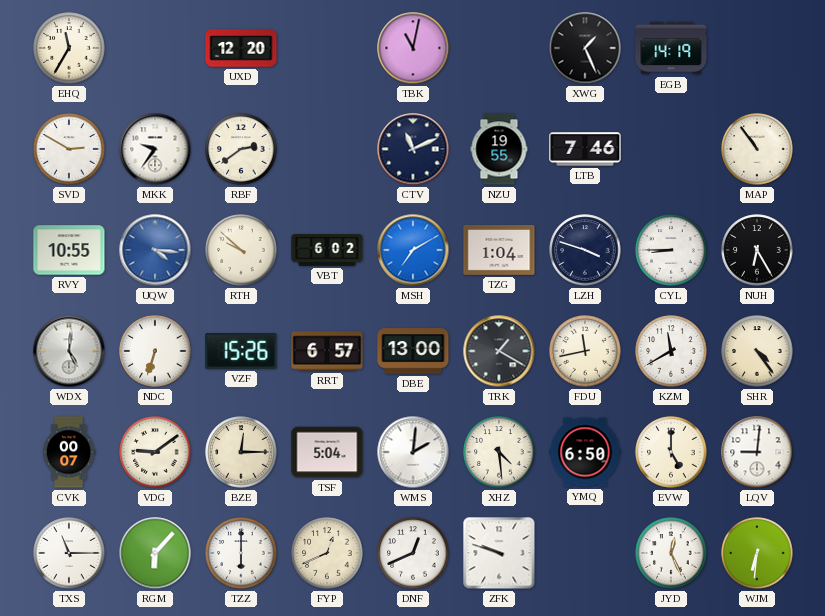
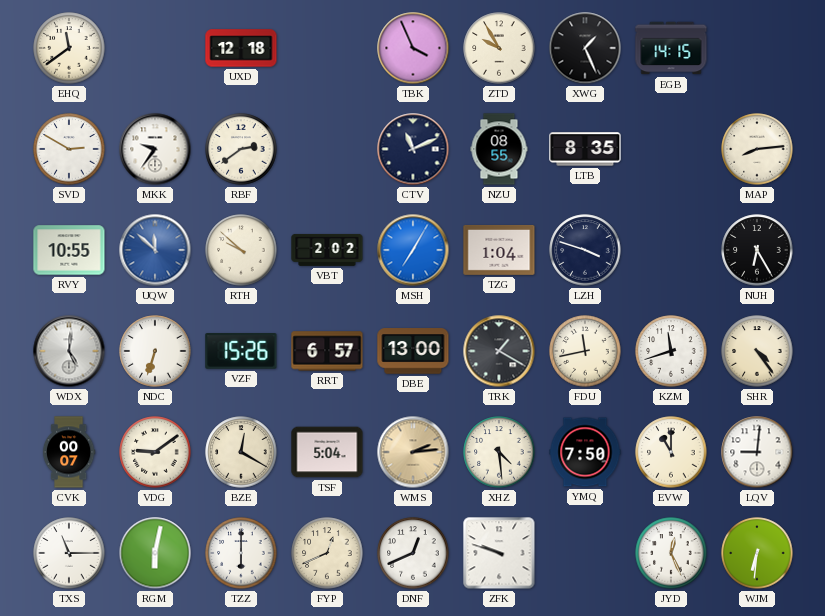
EHQ: 11:35 -> 11:39
UXD: 12:20 -> 12:18
TBK: 11:02 -> 3:56
ZTD: none -> 9:55
EGB: 14:19 -> 14:15
NZU: 19:55 -> 08:55
LTB: 7:46 -> 8:35
MAP: 10:54 -> 8:14
UQW: 4:16 -> 11:52
VBT: 6:02 -> 2:02
MSH: 7:10 -> 7:05
CYL: 8:45 -> none
KZM: 11:40 -> 11:42
BZE: 12:15 -> 12:20
WMS: 2:01 -> 2:14
WMS dial: white -> champagne
YMQ: 6:50 -> 7:50
EVW: 5:00 -> 11:00
RGM: 6:07 -> 6:02
